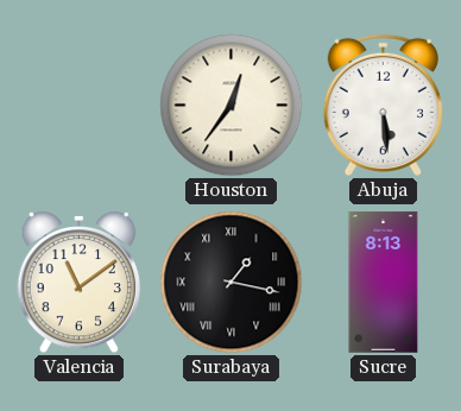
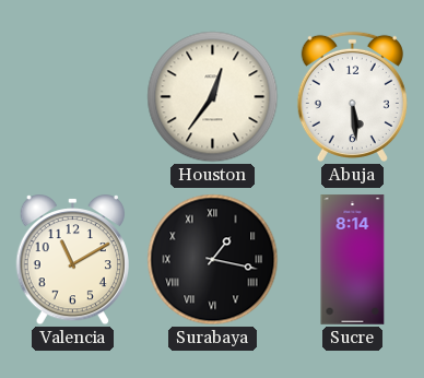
Valencia: 11:09 -> 11:10
Sucre: 8:13 -> 8:14
